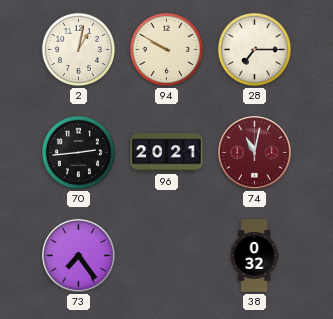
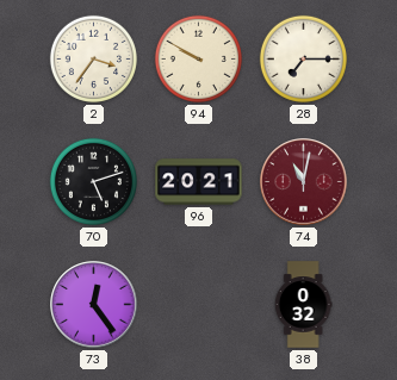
2: 1:02 -> 3:36
70: 2:44 -> 5:12
73: 7:24 -> 12:24
